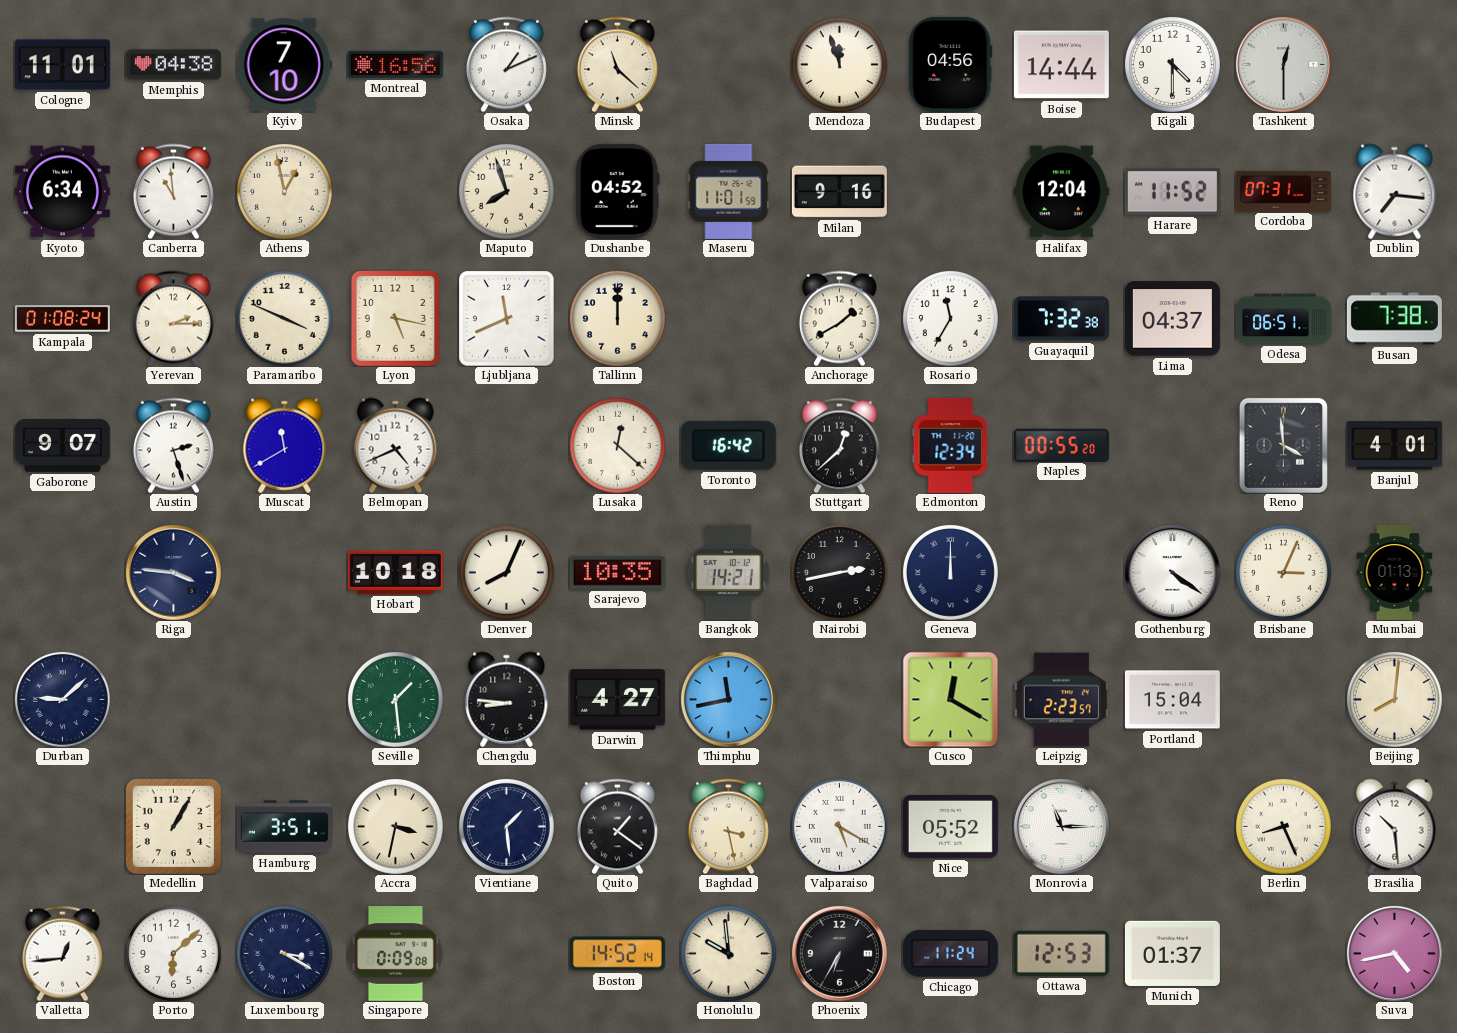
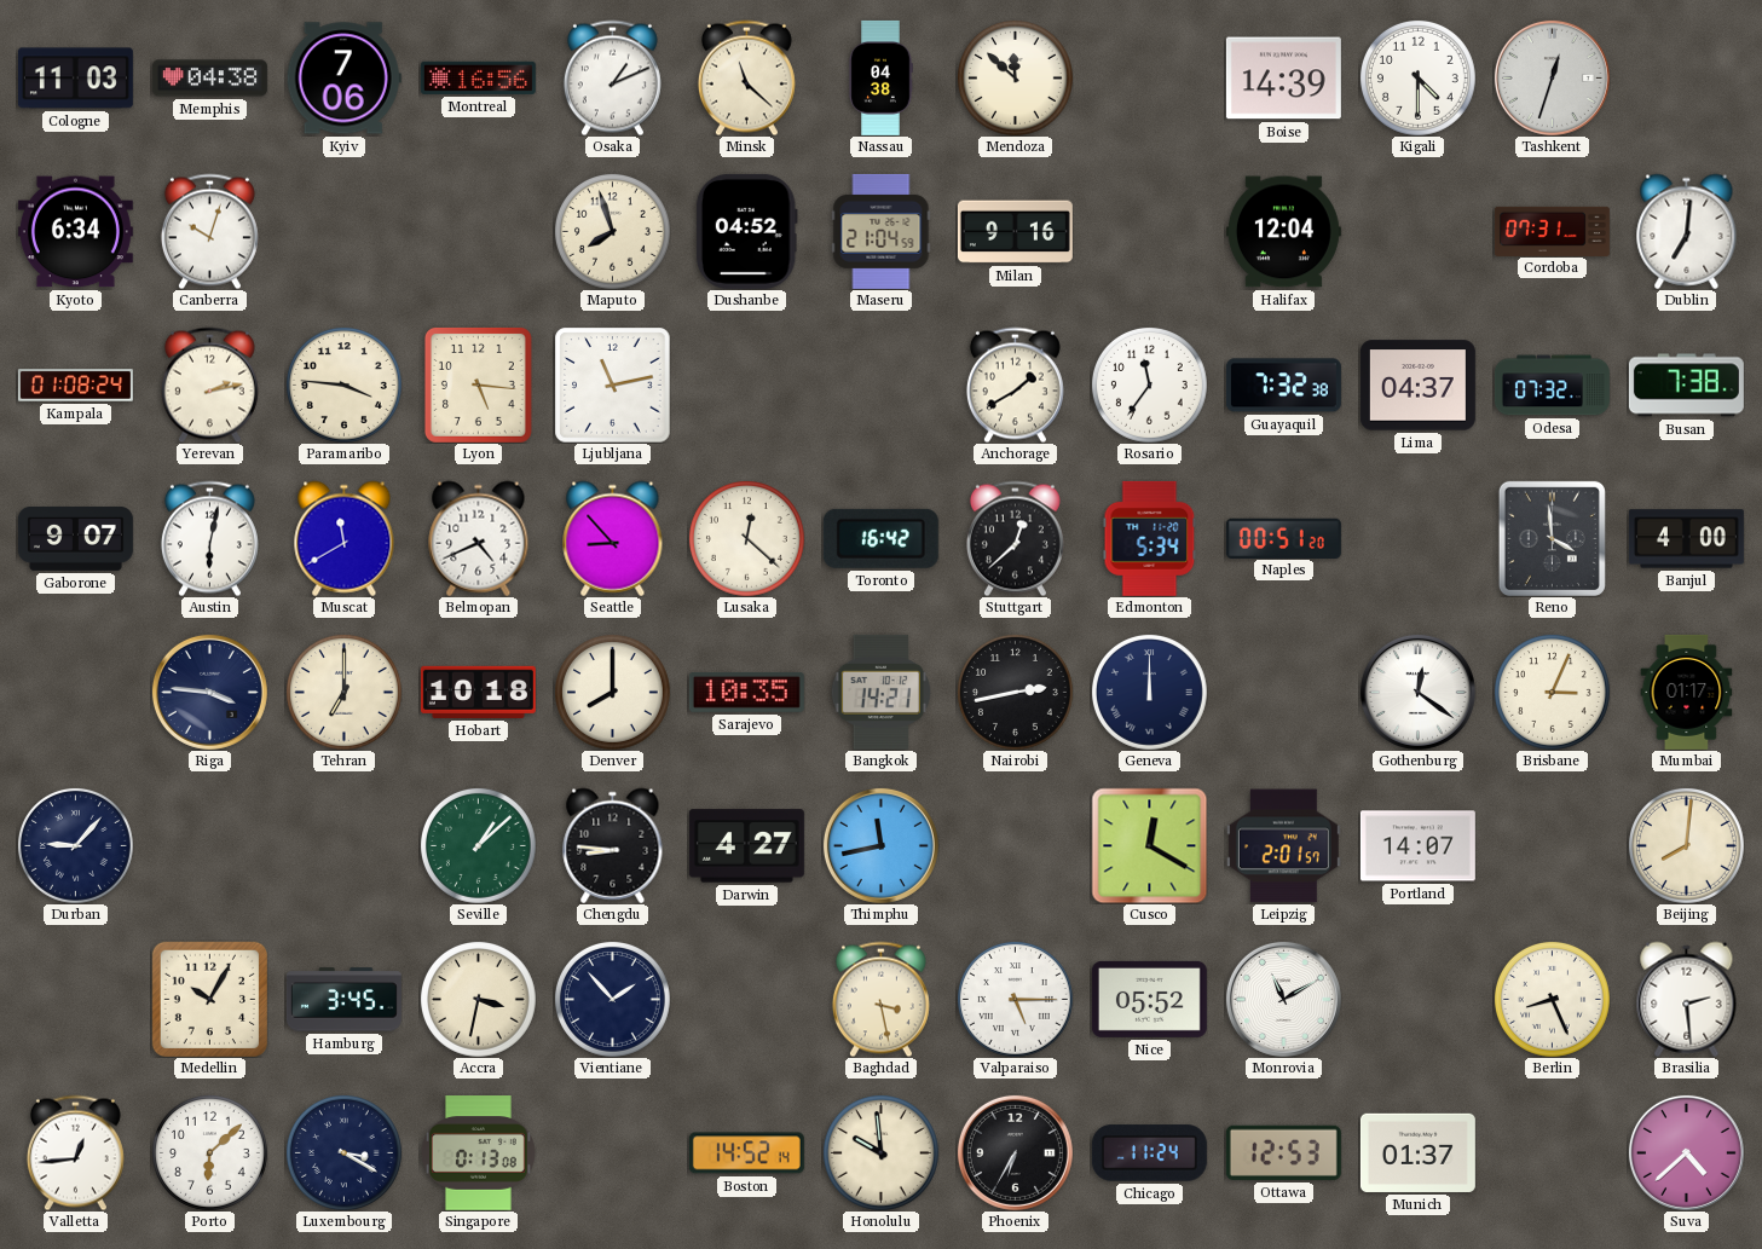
Cologne: 11:01 -> 11:03
Kyiv: 7:10 -> 7:06
Nassau: none -> 04:38
Mendoza: 11:57 -> 11:52
Budapest: 04:56 -> none
Boise: 14:44 -> 14:39
Tashkent: 12:30 -> 12:33
Canberra: 10:59 -> 10:03
Athens: 12:58 -> none
Maseru: 11:01 -> 21:04
Harare: 11:52 -> none
Dublin: 7:16 -> 7:01
Yerevan: 2:15 -> 2:13
Paramaribo: 3:49 -> 3:46
Lyon: 5:17 -> 5:16
Ljubljana: 11:41 -> 11:13
Tallinn: 12:00 -> none
Rosario: 11:35 -> 11:36
Odesa: 06:51 -> 07:32
Austin: 2:27 -> 6:02
Seattle: none -> 8:53
Edmonton: 12:34 -> 5:34
Naples: 00:55 -> 00:51
Banjul: 4:01 -> 4:00
Tehran: none -> 7:00
Denver: 8:04 -> 8:00
Gothenburg: 4:21 -> 12:21
Mumbai: 01:13 -> 01:17
Durban: 9:08 -> 9:07
Seville: 1:29 -> 1:08
Leipzig: 2:23 -> 2:01
Portland: 15:04 -> 14:07
Medellin: 1:05 -> 10:05
Hamburg: 3:51 -> 3:45
Vientiane: 1:29 -> 1:53
Quito: 1:21 -> none
Valparaiso: 5:20 -> 5:15
Monrovia: 11:15 -> 11:10
Brasilia: 10:29 -> 2:29
Singapore: 0:09 -> 0:13
Suva: 4:43 -> 4:38
